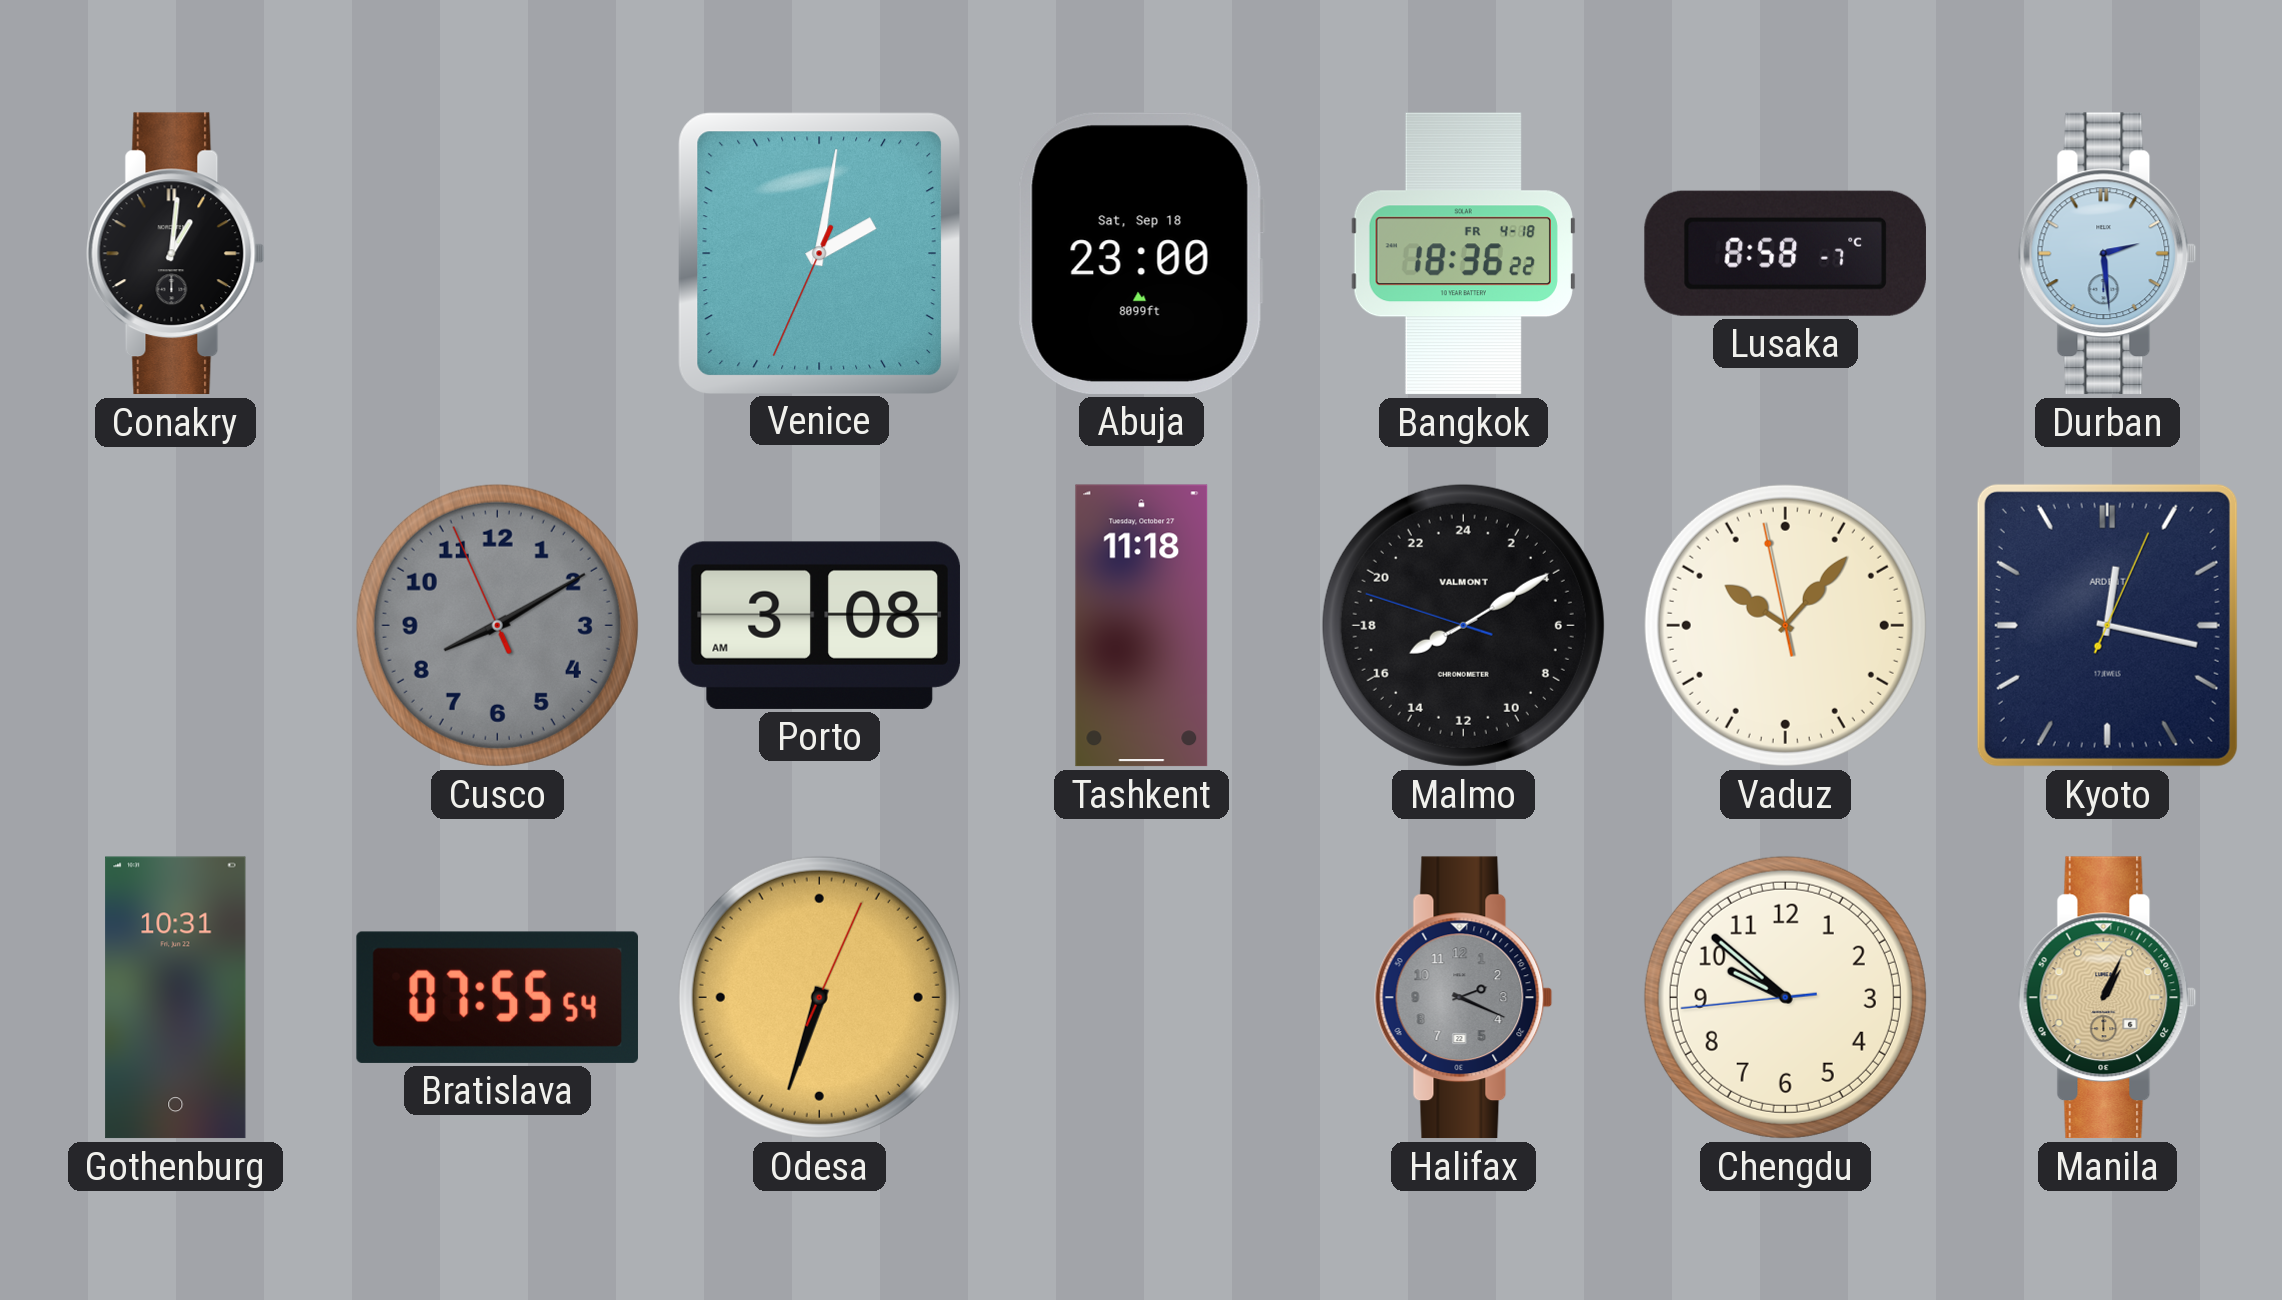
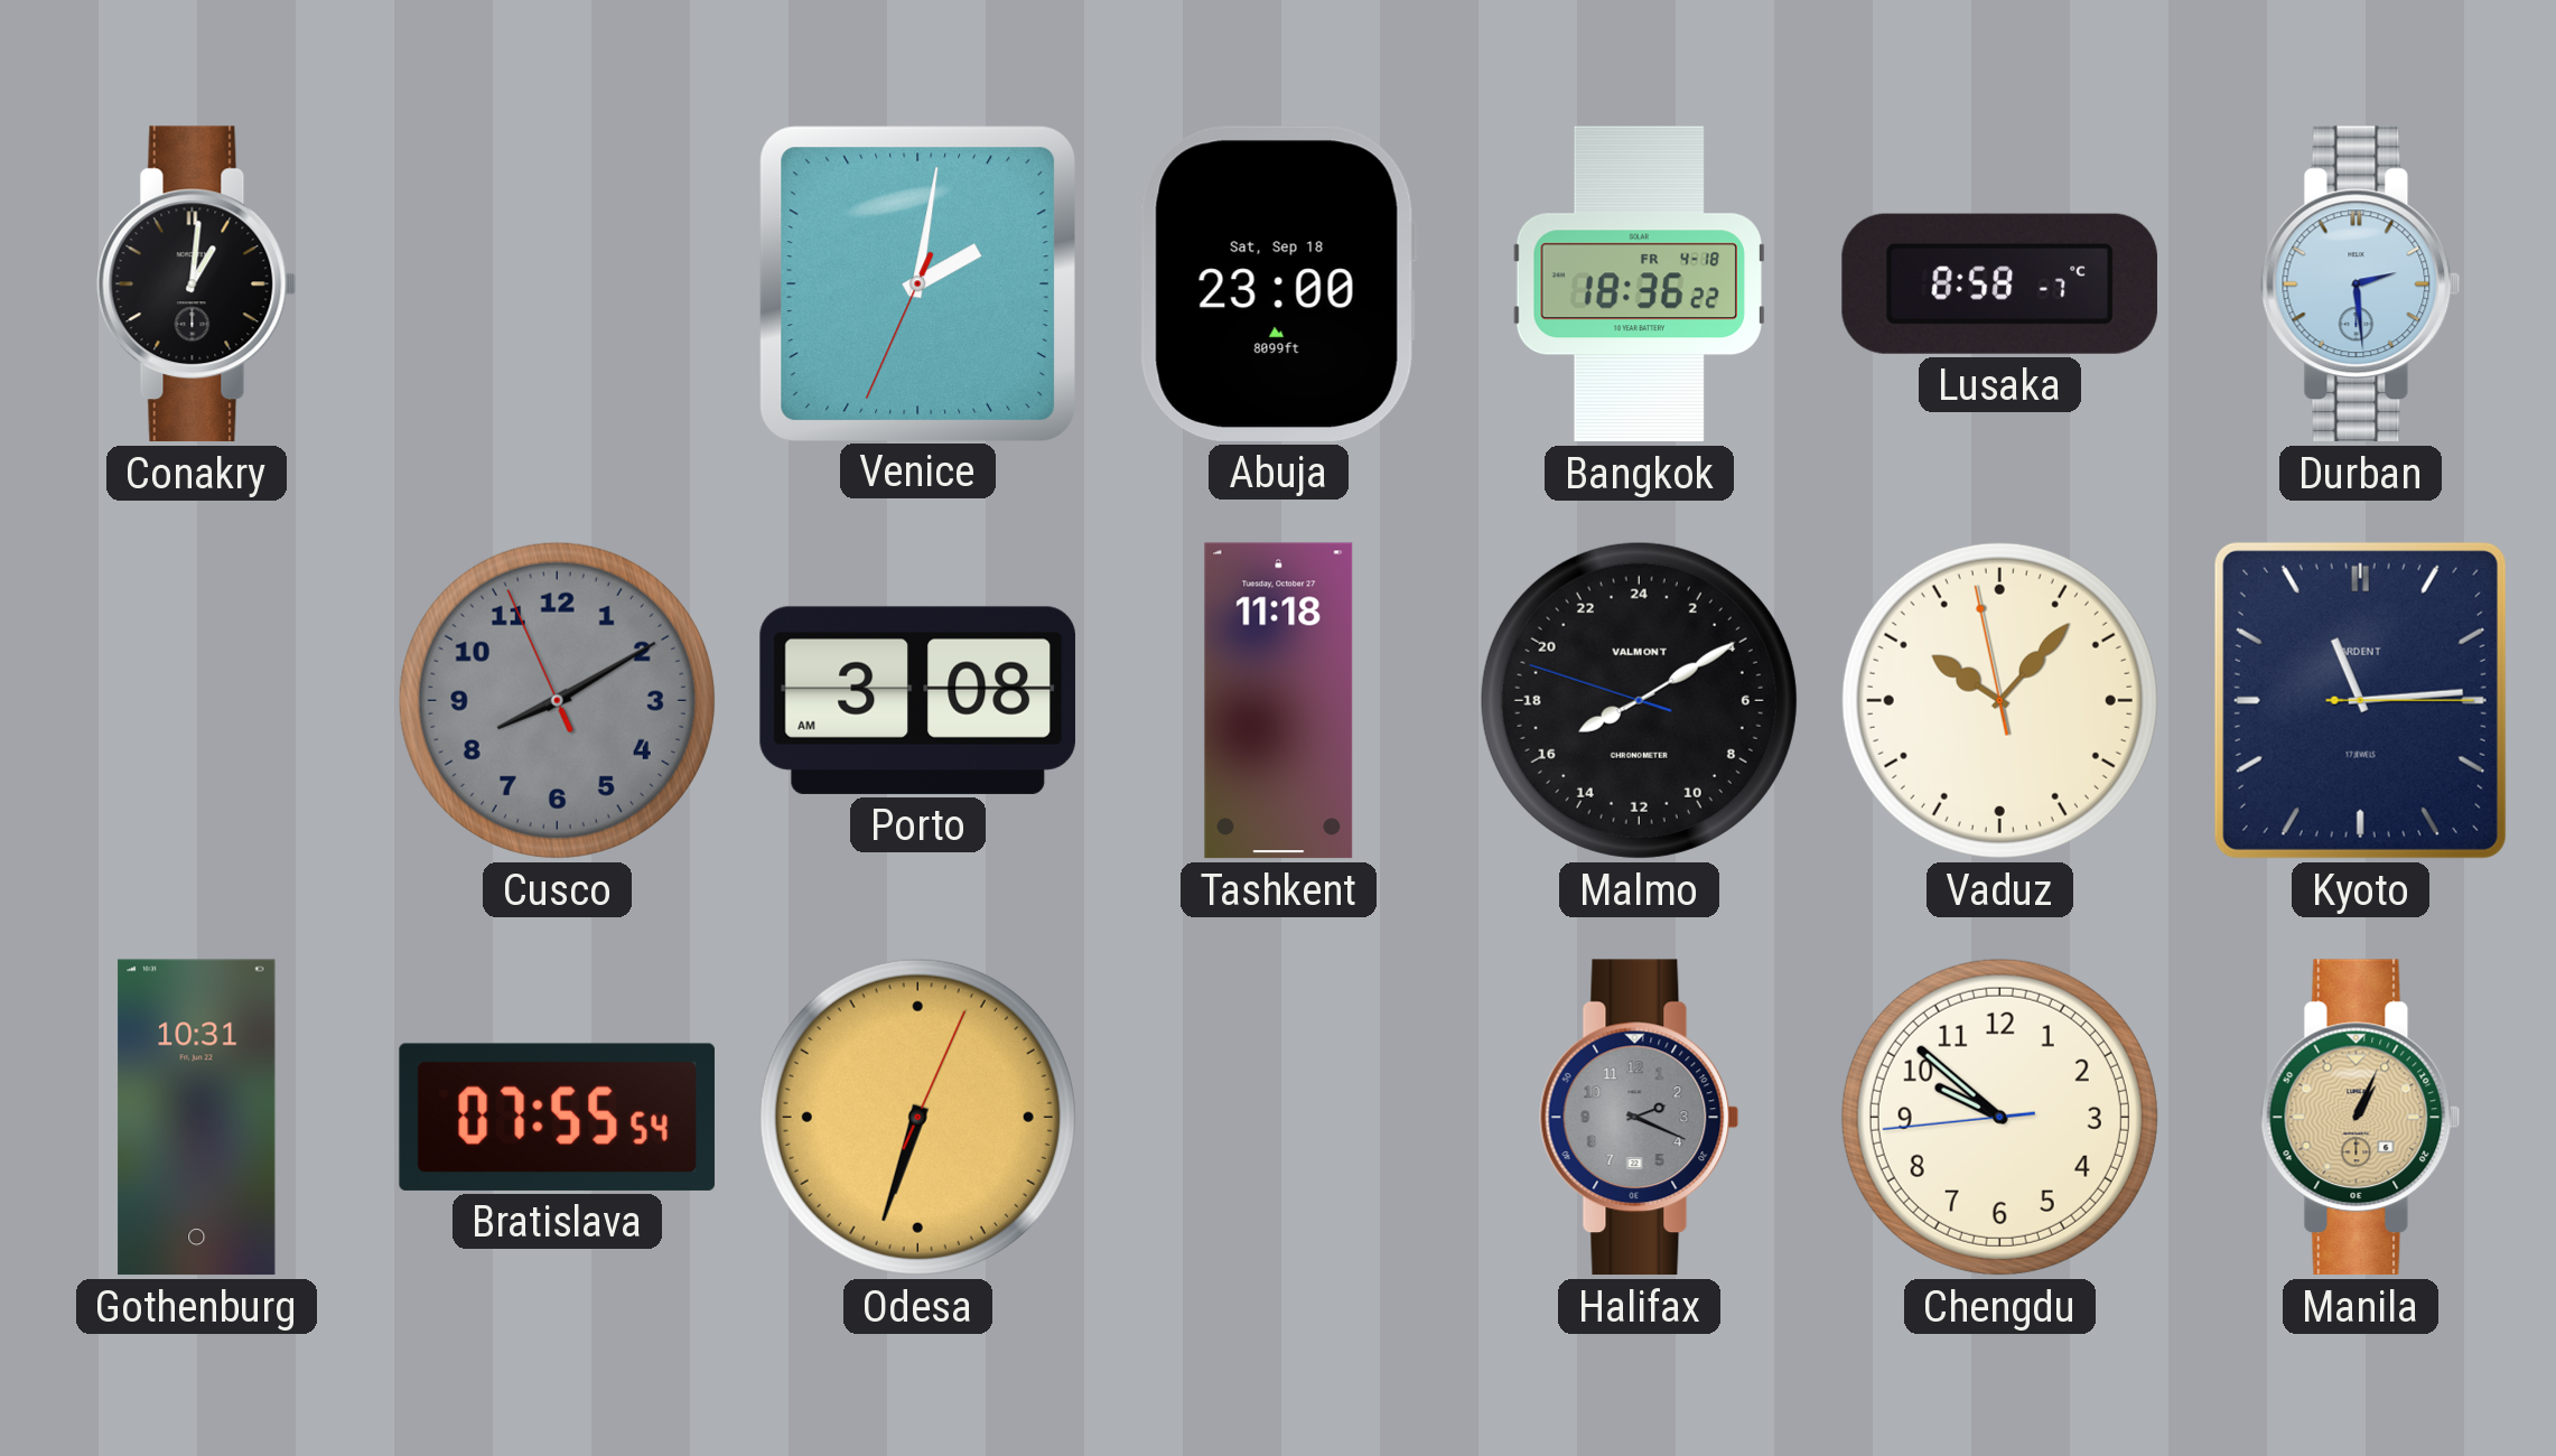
Kyoto: 12:17 -> 11:14
